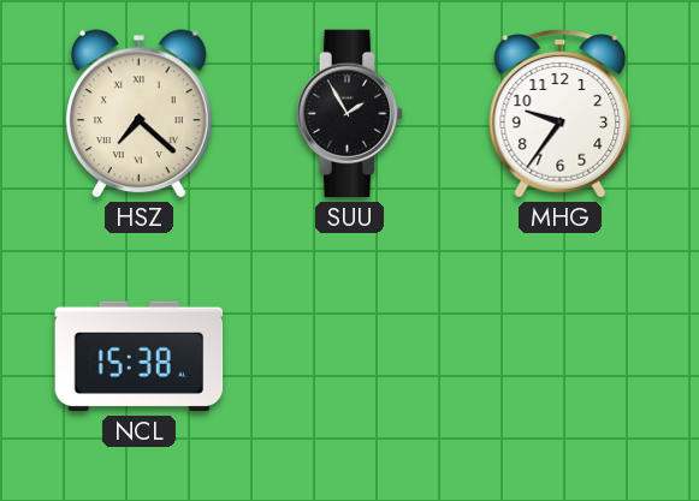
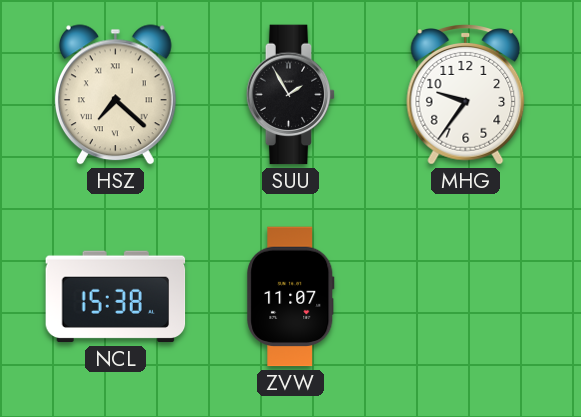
ZVW: none -> 11:07
